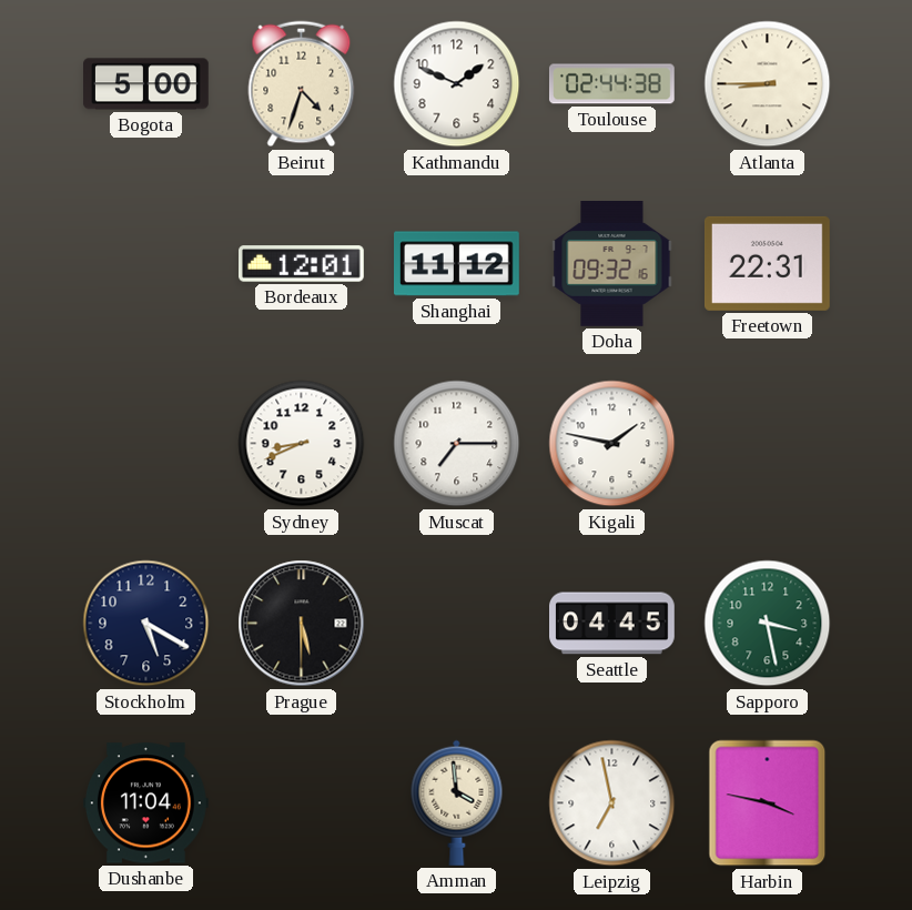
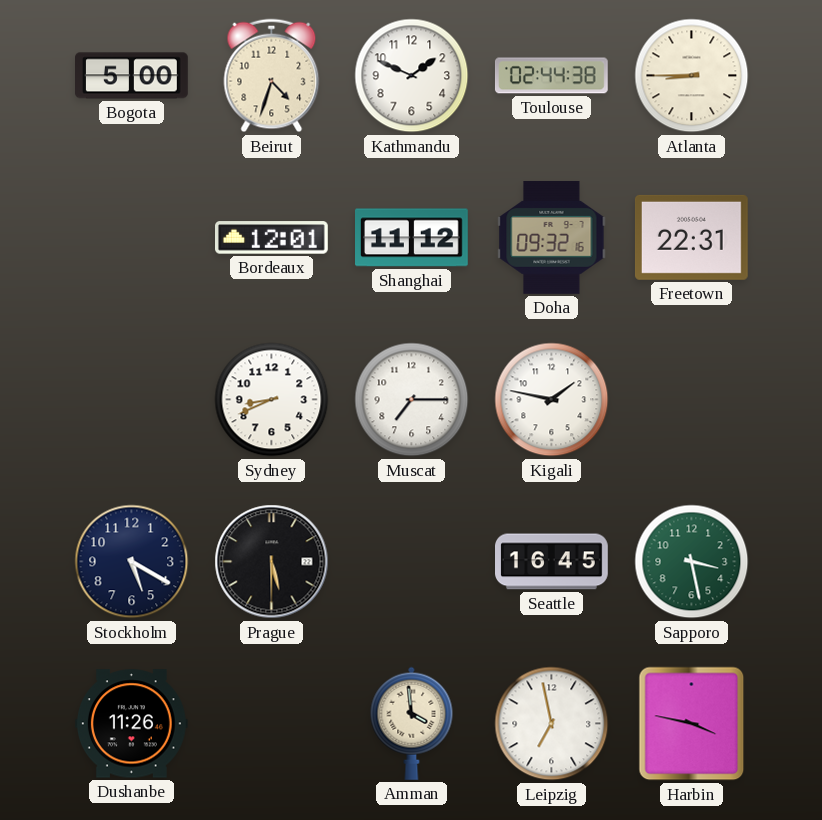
Seattle: 04:45 -> 16:45
Dushanbe: 11:04 -> 11:26
